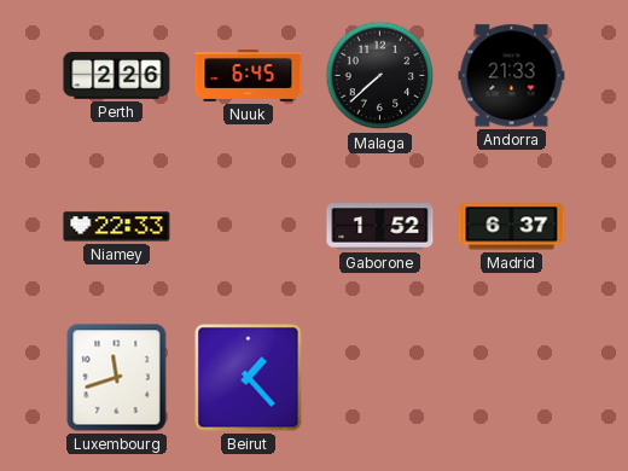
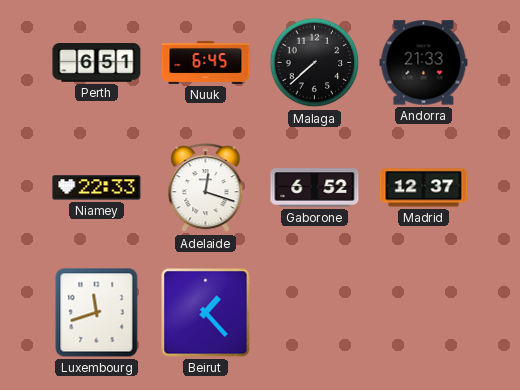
Perth: 2:26 -> 6:51
Adelaide: none -> 12:18
Gaborone: 1:52 -> 6:52
Madrid: 6:37 -> 12:37
